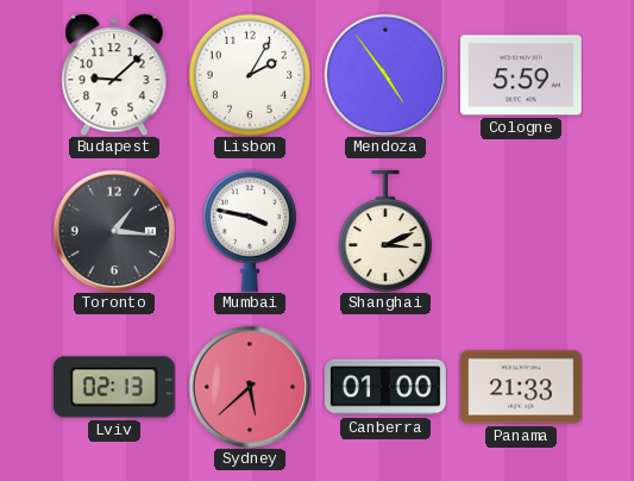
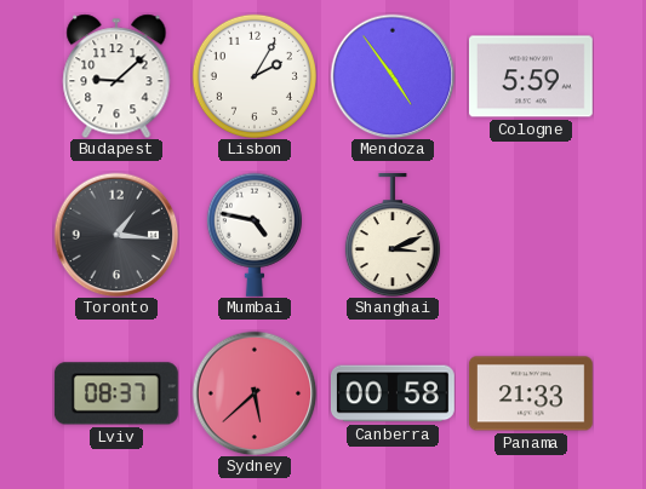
Mumbai: 3:47 -> 4:47
Lviv: 02:13 -> 08:37
Canberra: 01:00 -> 00:58
